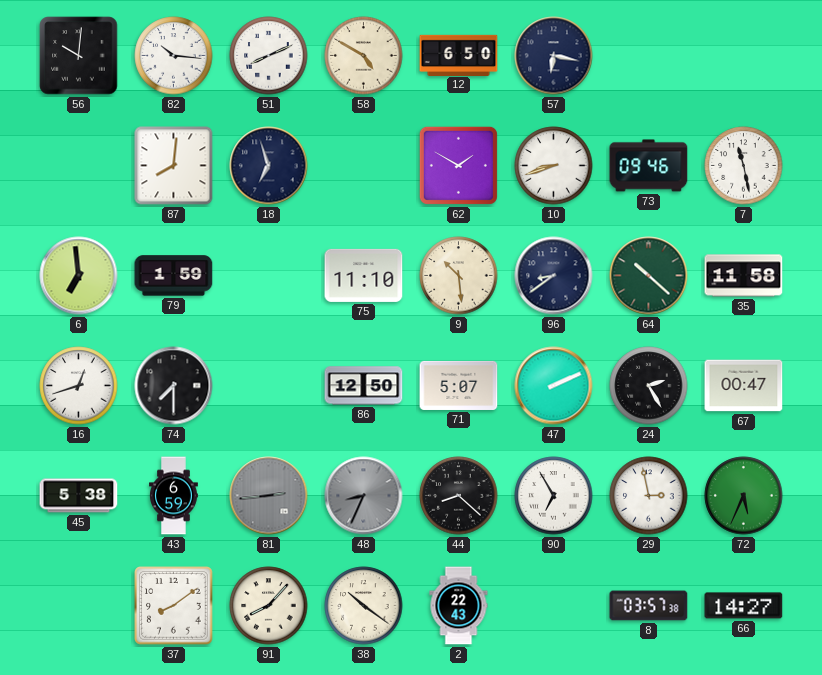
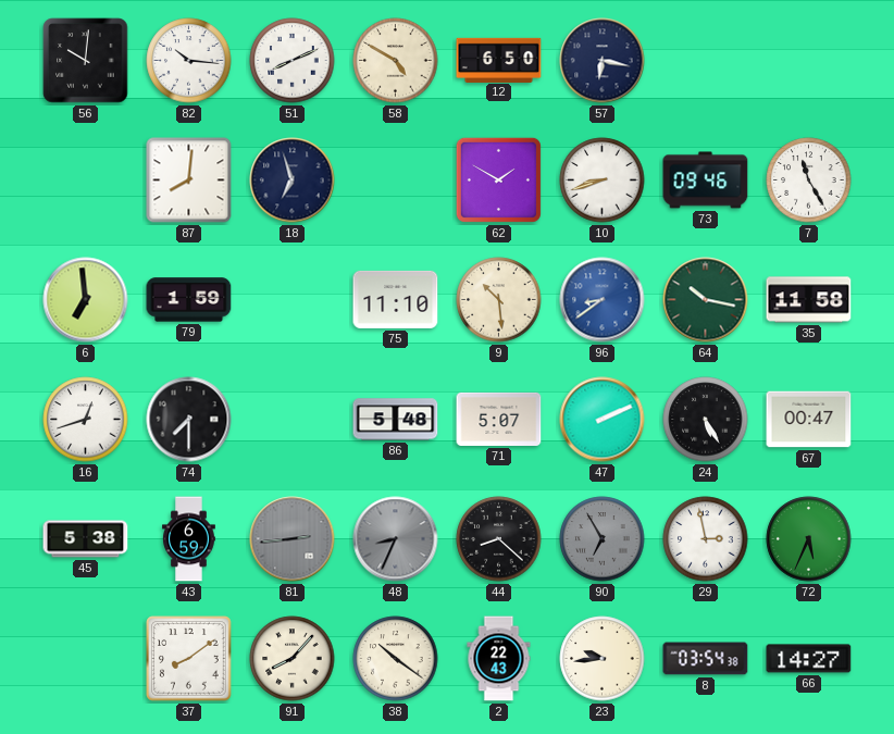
7: 11:28 -> 11:25
96 dial: navy -> blue
64: 10:22 -> 10:17
86: 12:50 -> 5:48
24: 2:25 -> 5:25
90 dial: white -> grey
23: none -> 9:44
8: 03:57 -> 03:54
